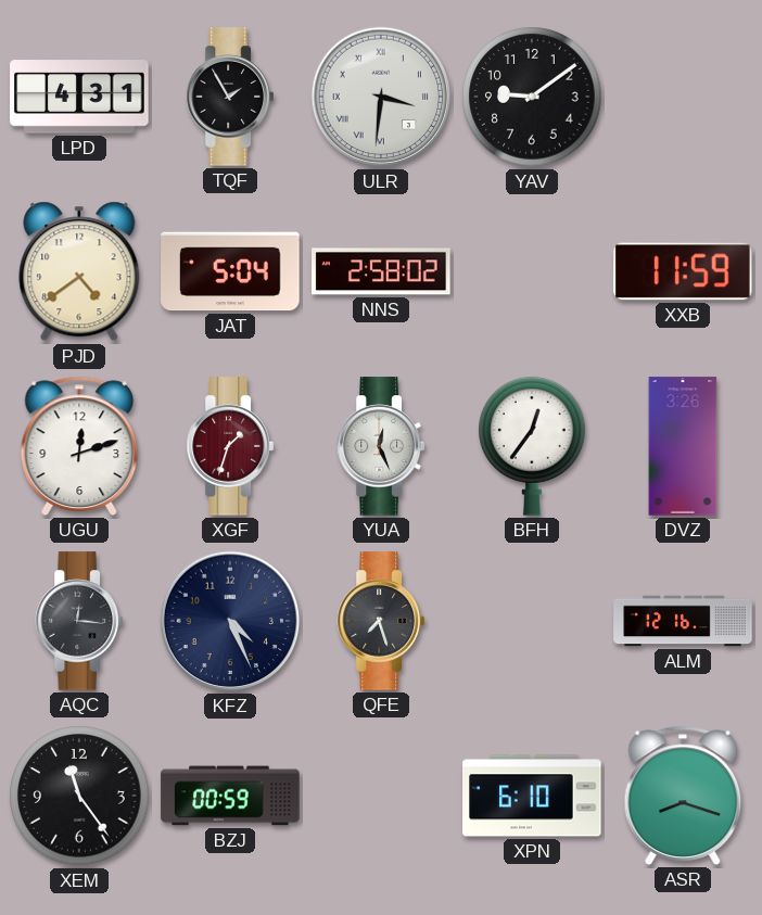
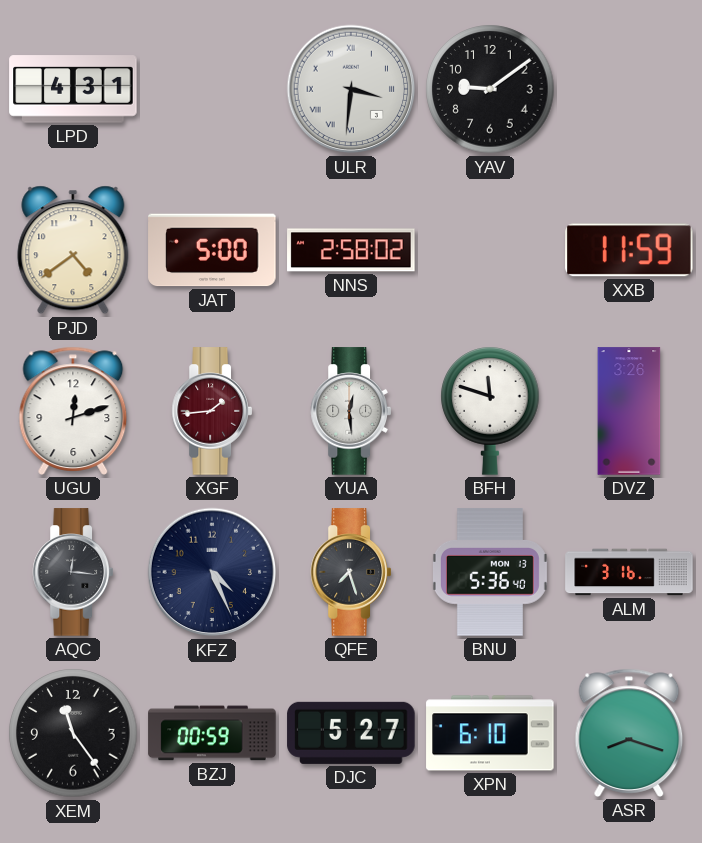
TQF: 1:55 -> none
JAT: 5:04 -> 5:00
XGF: 1:33 -> 1:44
YUA: 12:26 -> 12:29
BFH: 12:36 -> 11:48
BNU: none -> 5:36
ALM: 12:16 -> 3:16
DJC: none -> 5:27
